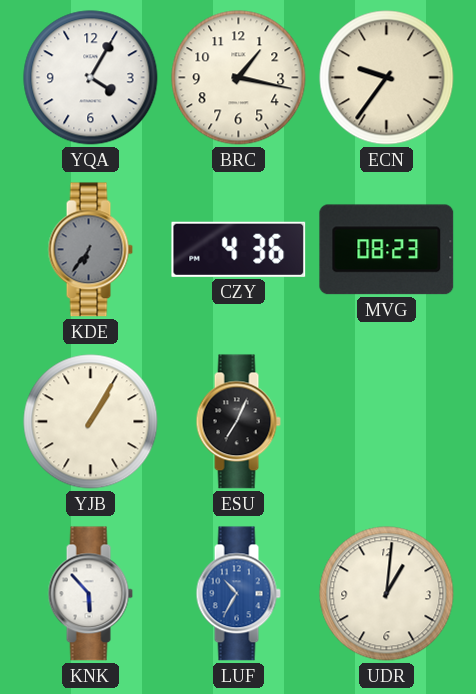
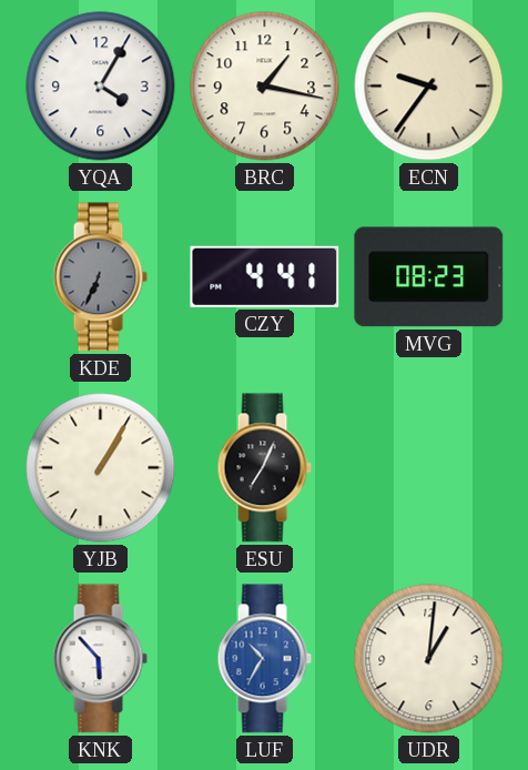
KDE: 6:36 -> 6:34
CZY: 4:36 -> 4:41
